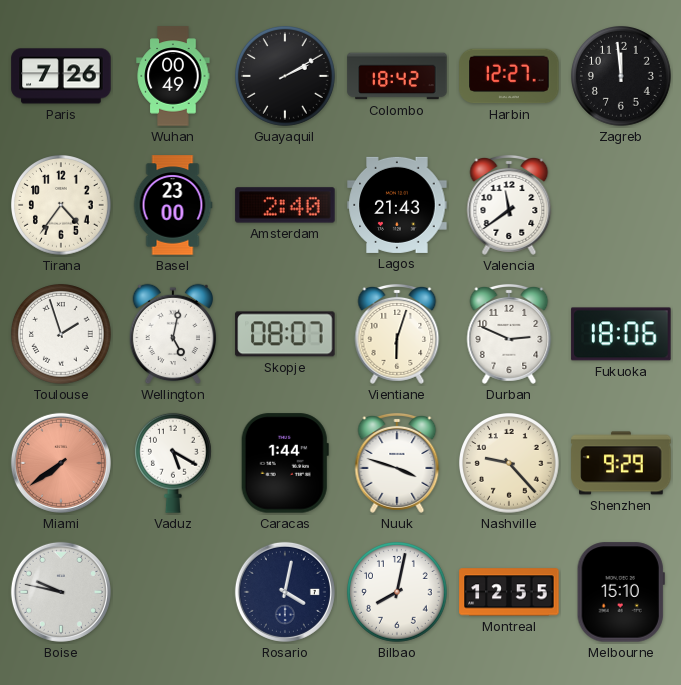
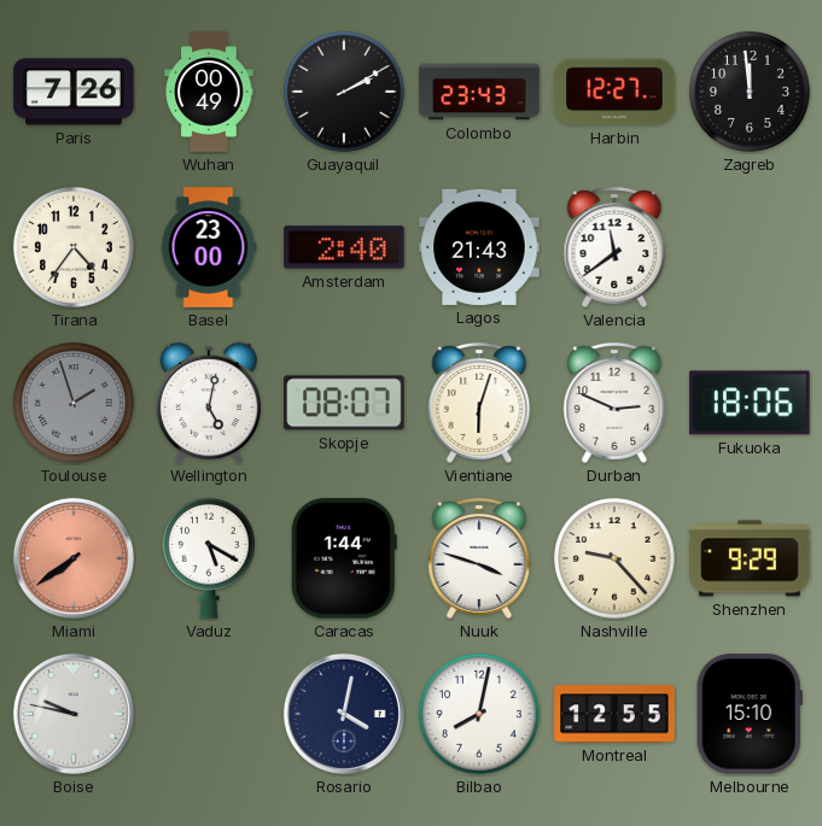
Colombo: 18:42 -> 23:43
Toulouse dial: white -> grey
